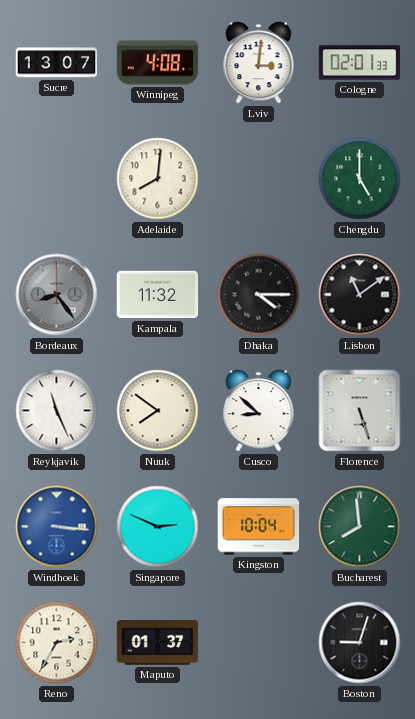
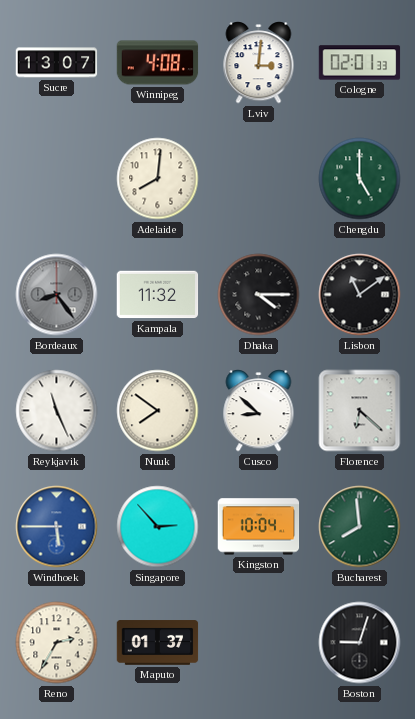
Florence: 5:27 -> 6:22
Windhoek: 3:16 -> 5:45
Singapore: 2:49 -> 2:53
